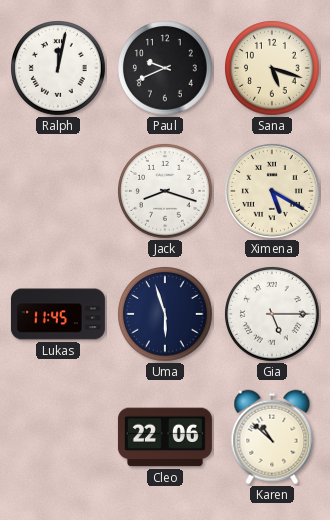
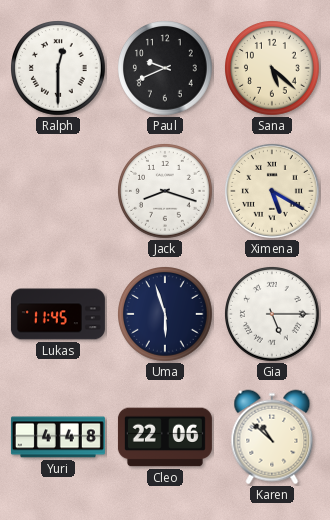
Ralph: 12:02 -> 12:30
Sana: 5:18 -> 5:22
Yuri: none -> 4:48
